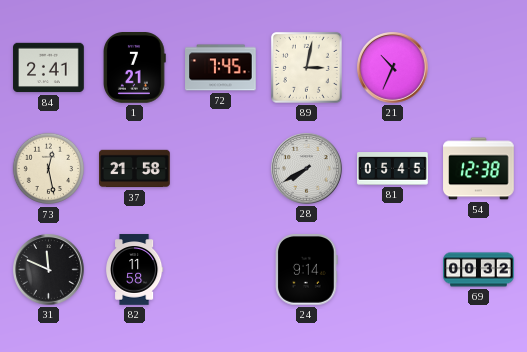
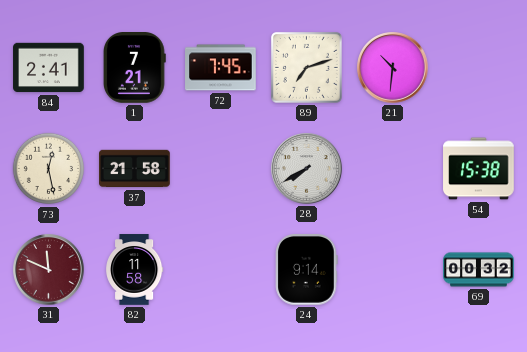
89: 3:02 -> 7:12
21: 10:34 -> 10:31
81: 05:45 -> none
54: 12:38 -> 15:38
31 dial: black -> burgundy
